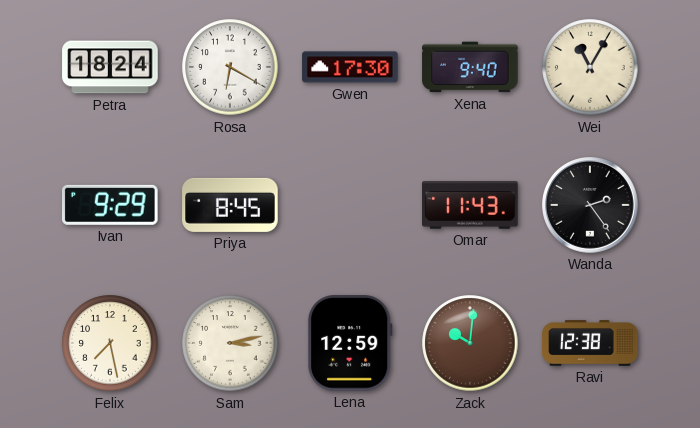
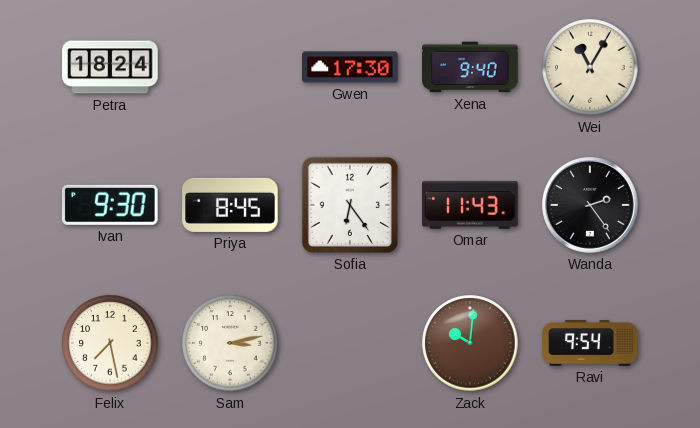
Rosa: 6:20 -> none
Ivan: 9:29 -> 9:30
Sofia: none -> 6:24
Lena: 12:59 -> none
Ravi: 12:38 -> 9:54
